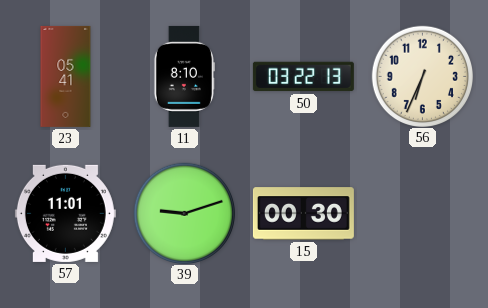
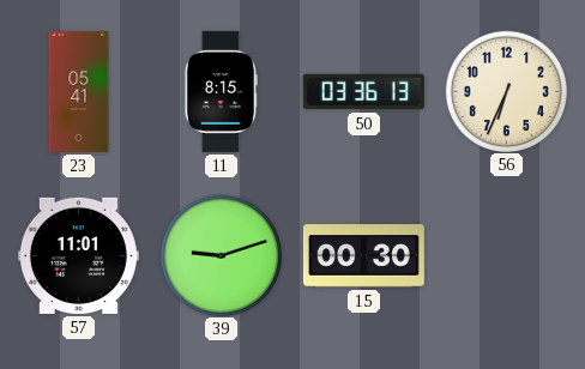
11: 8:10 -> 8:15
50: 03:22 -> 03:36
